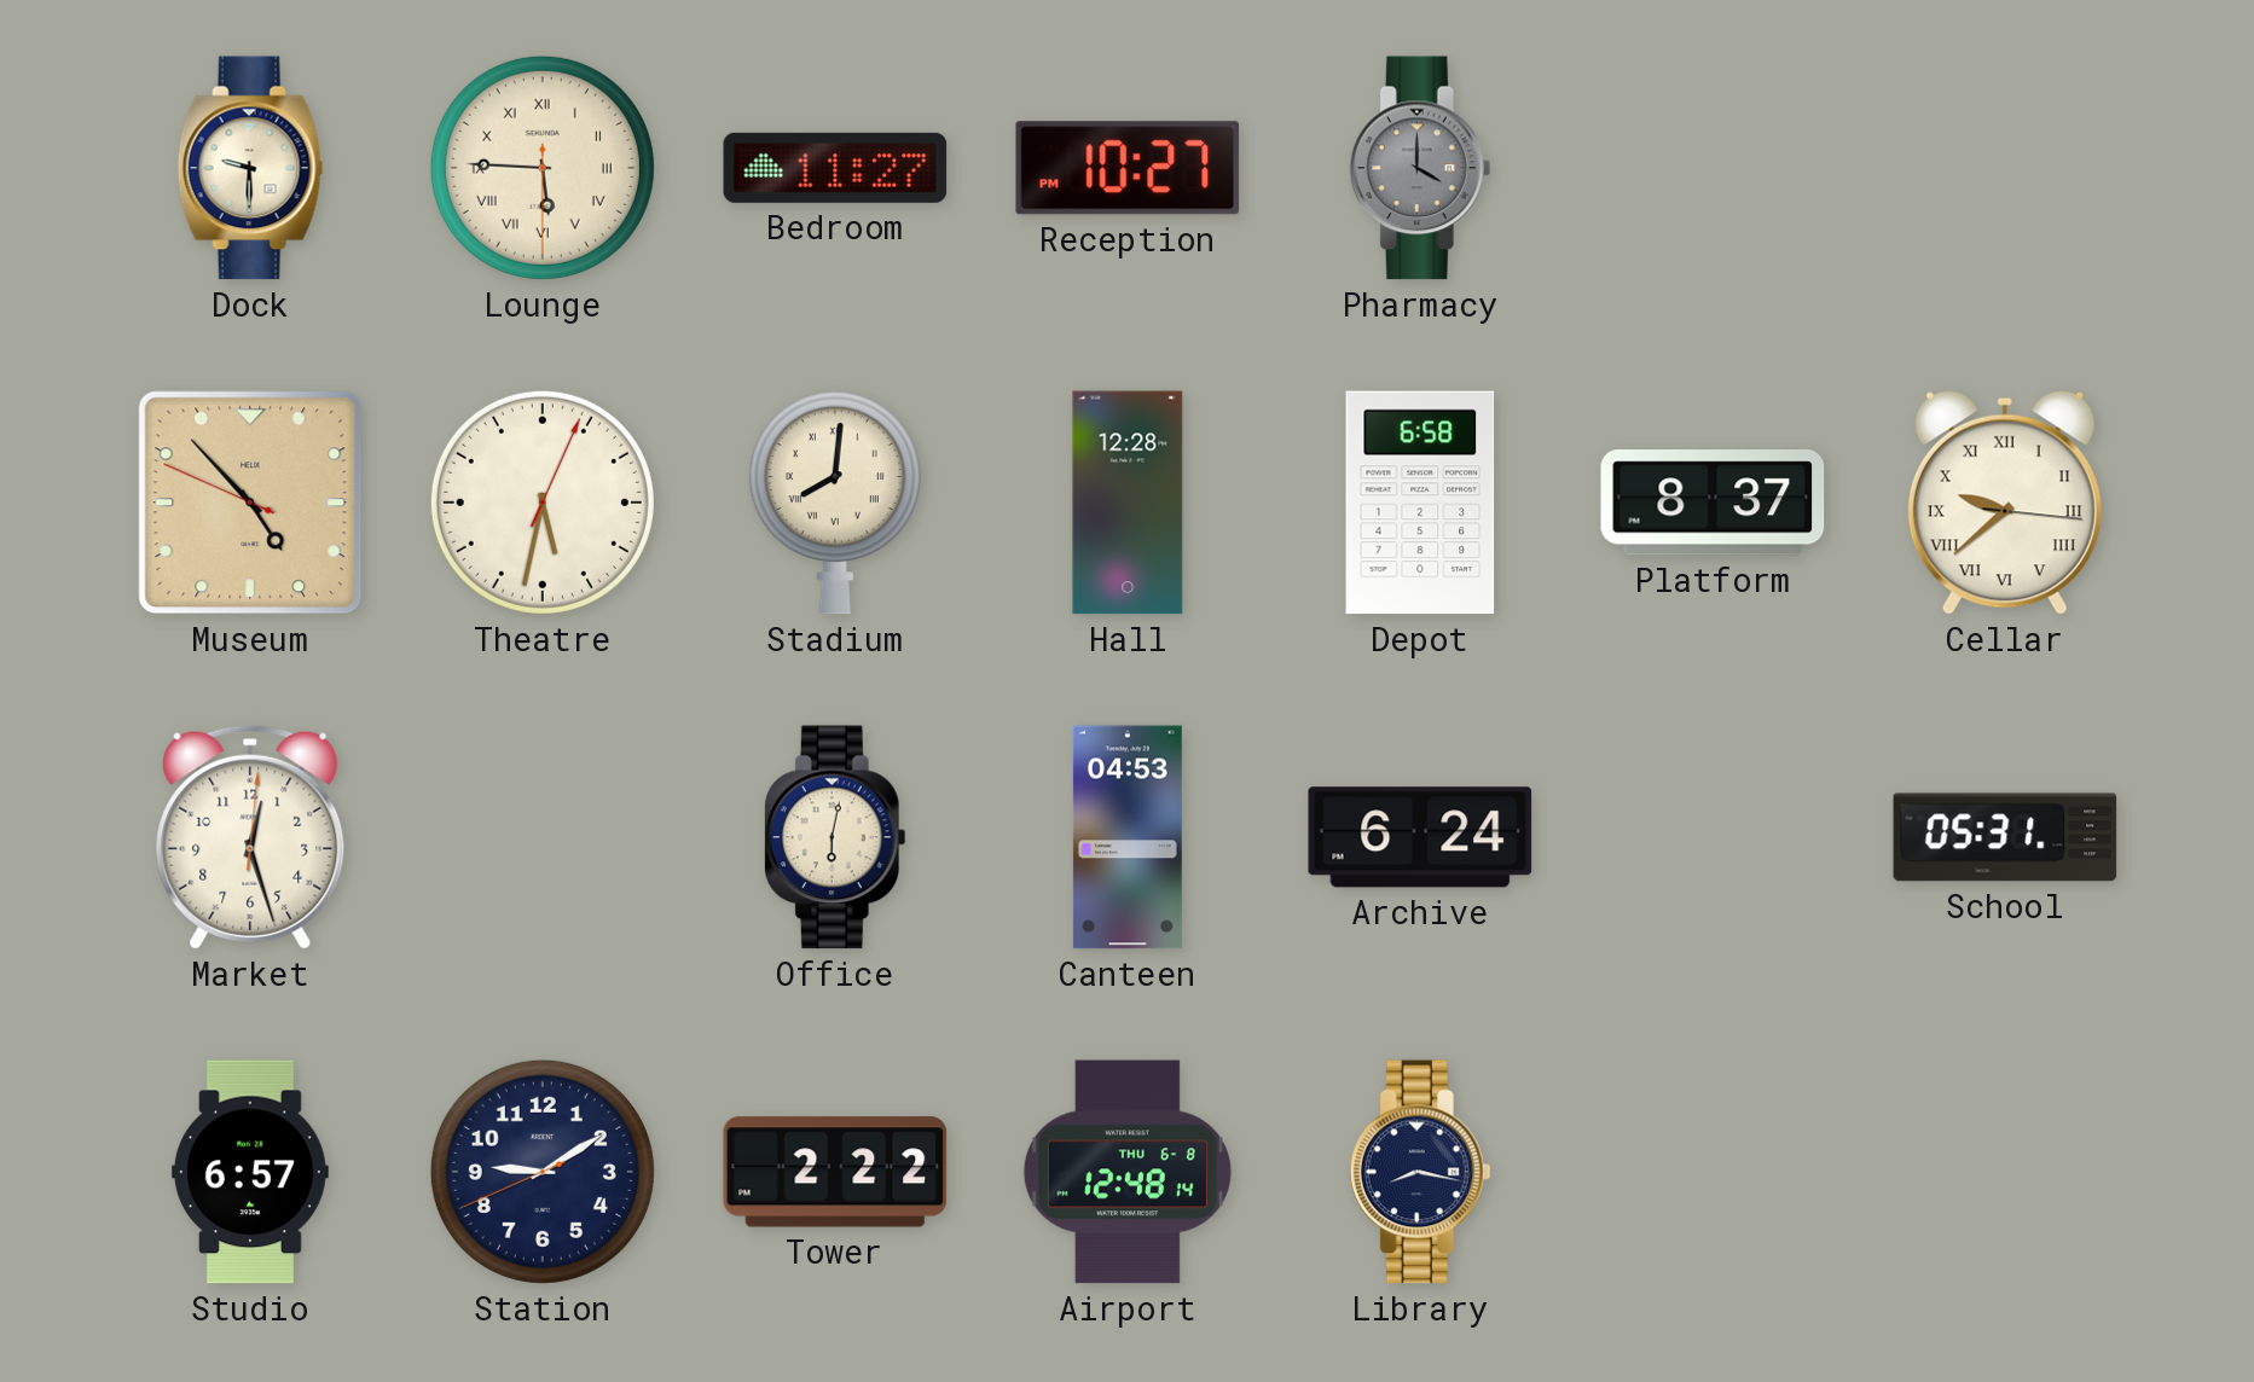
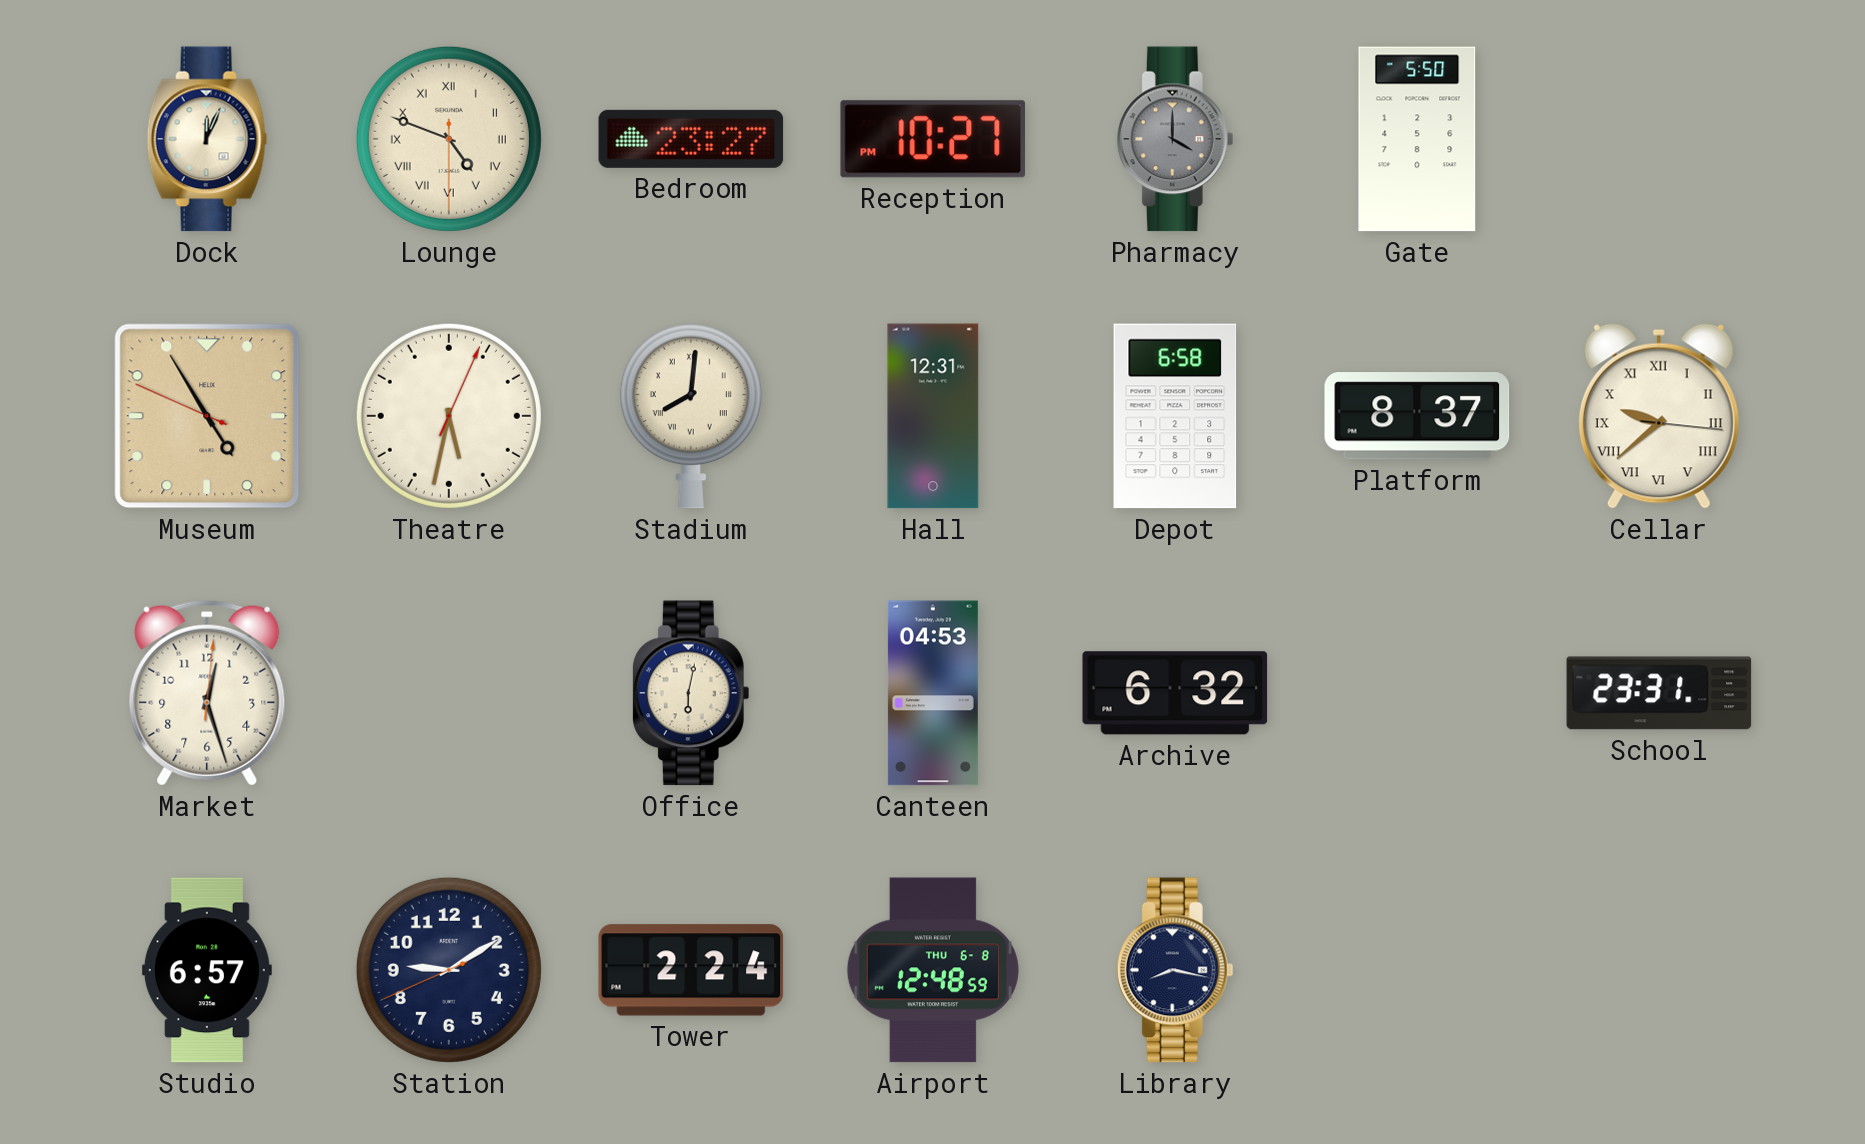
Dock: 9:30 -> 12:04
Lounge: 5:45 -> 4:48
Bedroom: 11:27 -> 23:27
Gate: none -> 5:50
Museum: 4:52 -> 4:54
Hall: 12:28 -> 12:31
Archive: 6:24 -> 6:32
School: 05:31 -> 23:31
Tower: 2:22 -> 2:24
Airport: 12:48:14 -> 12:48:59
